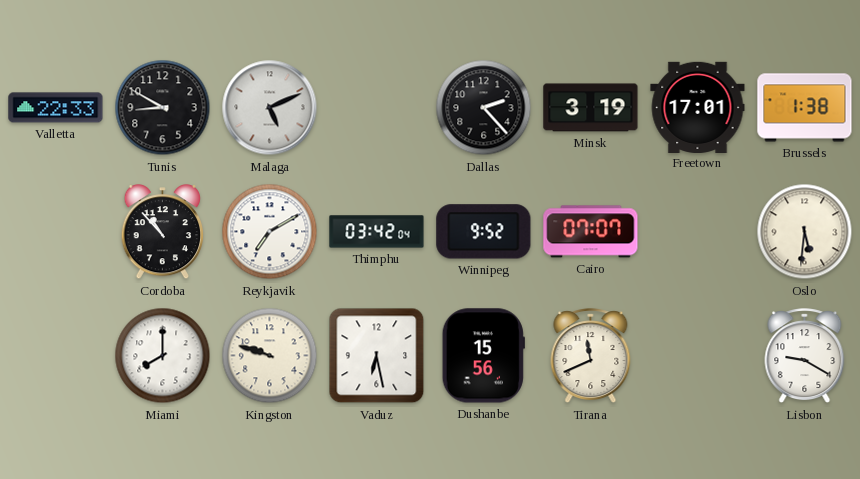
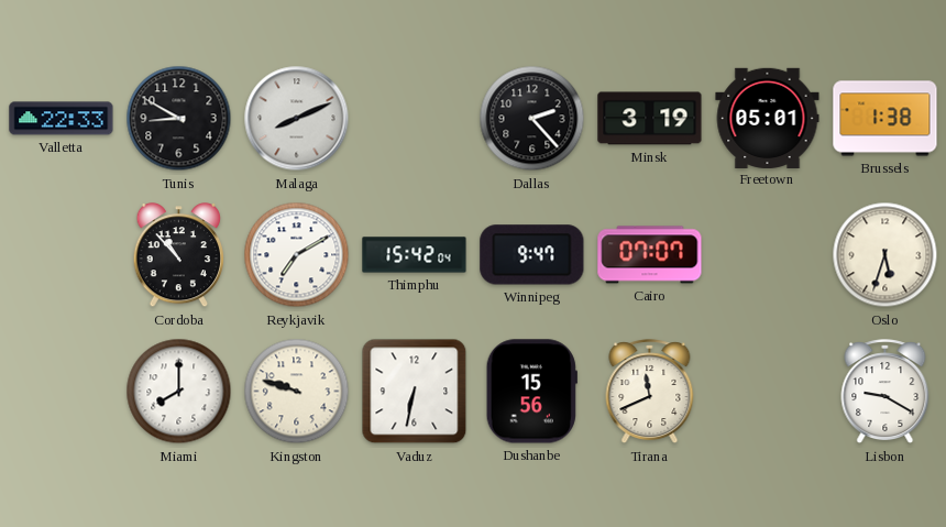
Malaga: 5:11 -> 8:11
Freetown: 17:01 -> 05:01
Thimphu: 03:42 -> 15:42
Winnipeg: 9:52 -> 9:47
Oslo: 5:31 -> 5:33
Vaduz: 6:28 -> 6:32
